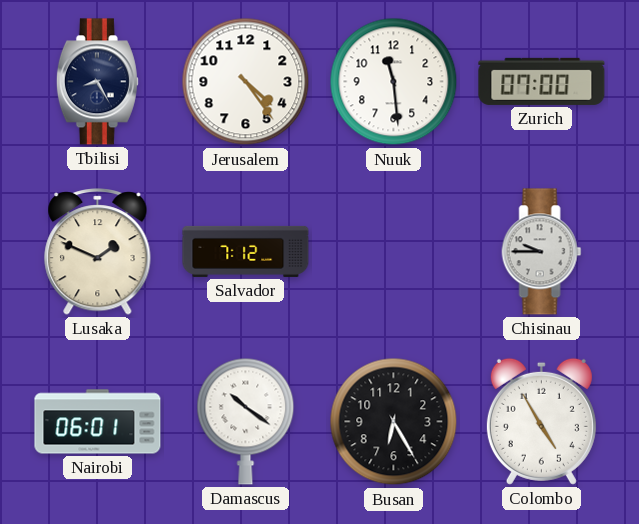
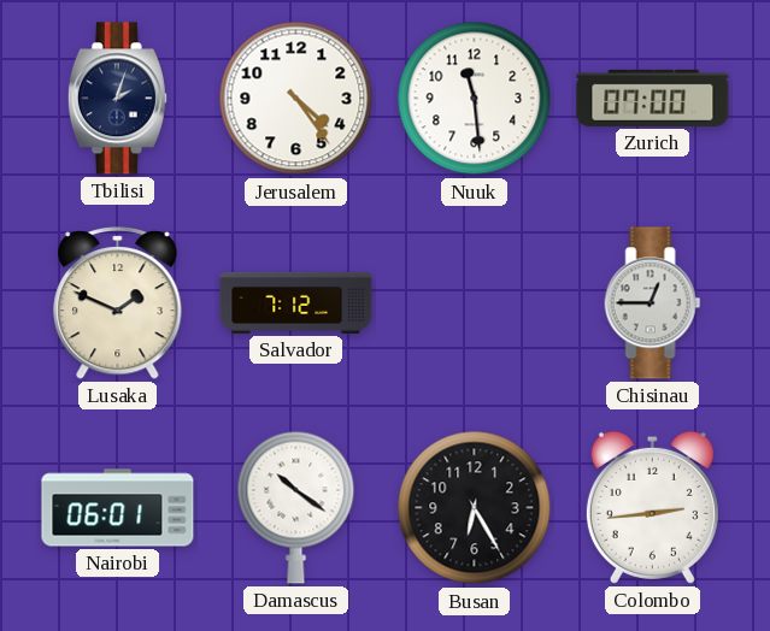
Tbilisi: 8:25 -> 2:03
Chisinau: 9:45 -> 12:45
Colombo: 4:55 -> 2:44
